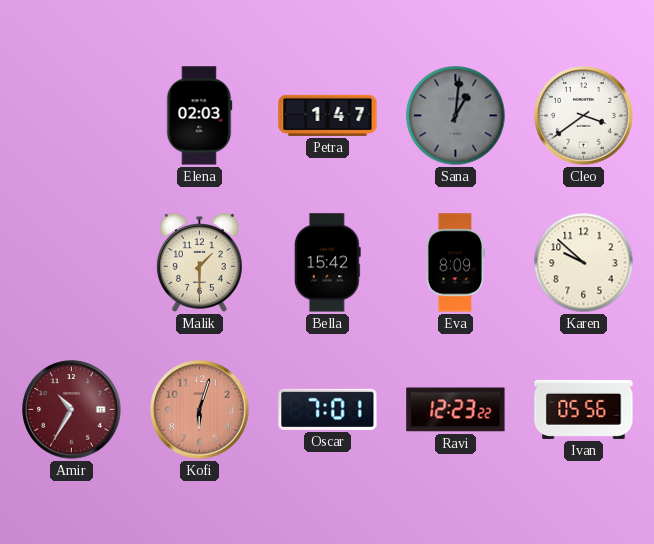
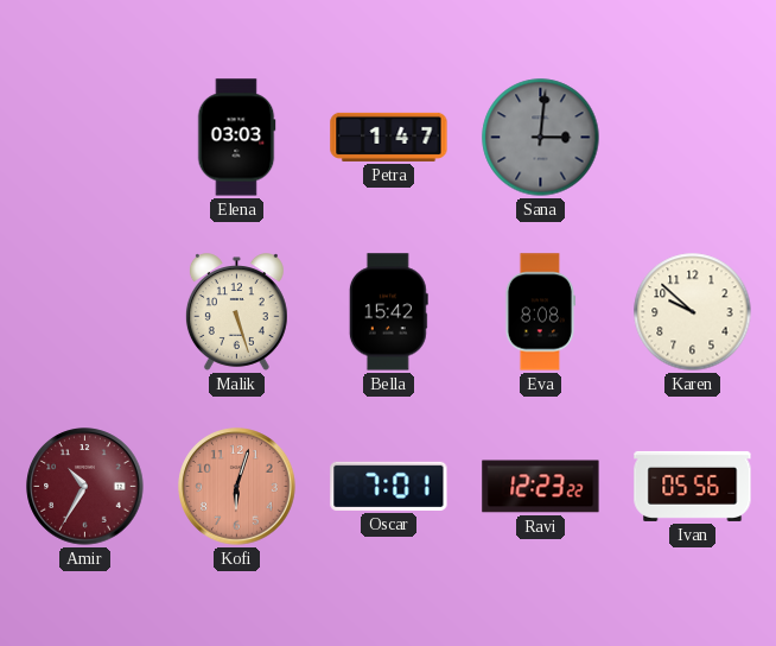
Elena: 02:03 -> 03:03
Sana: 1:01 -> 3:01
Cleo: 3:39 -> none
Malik: 1:30 -> 5:27
Eva: 8:09 -> 8:08
